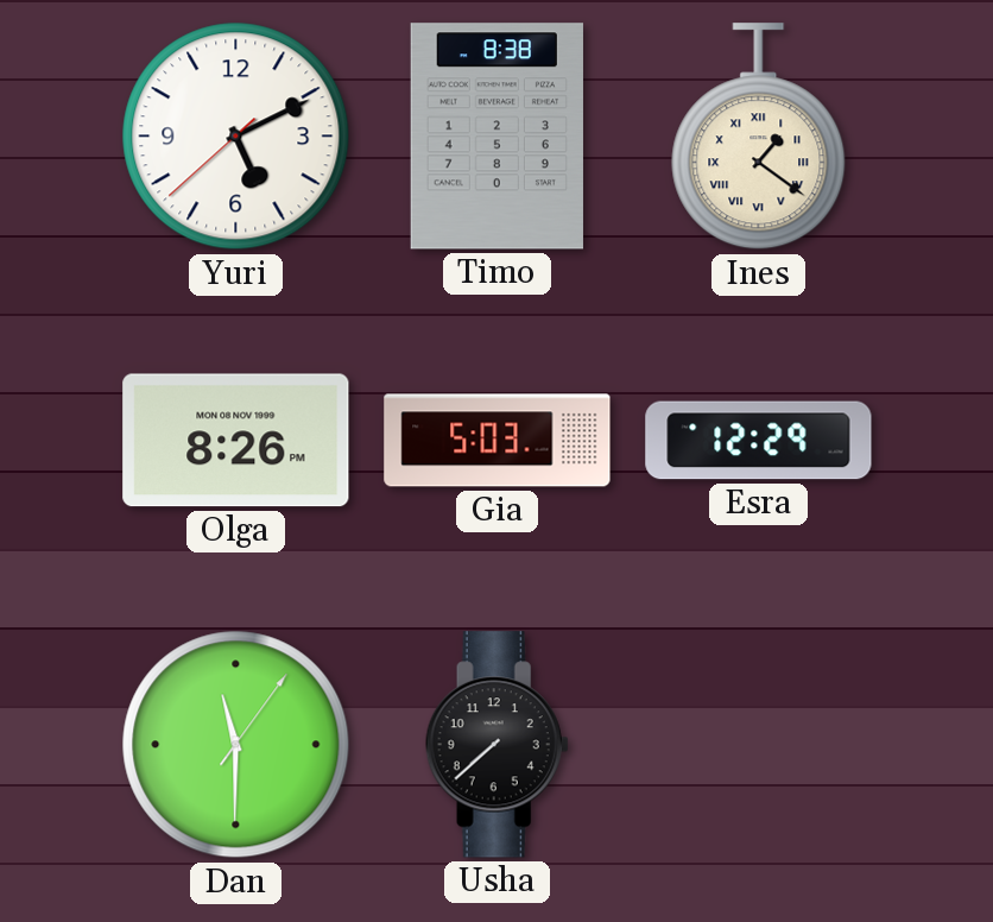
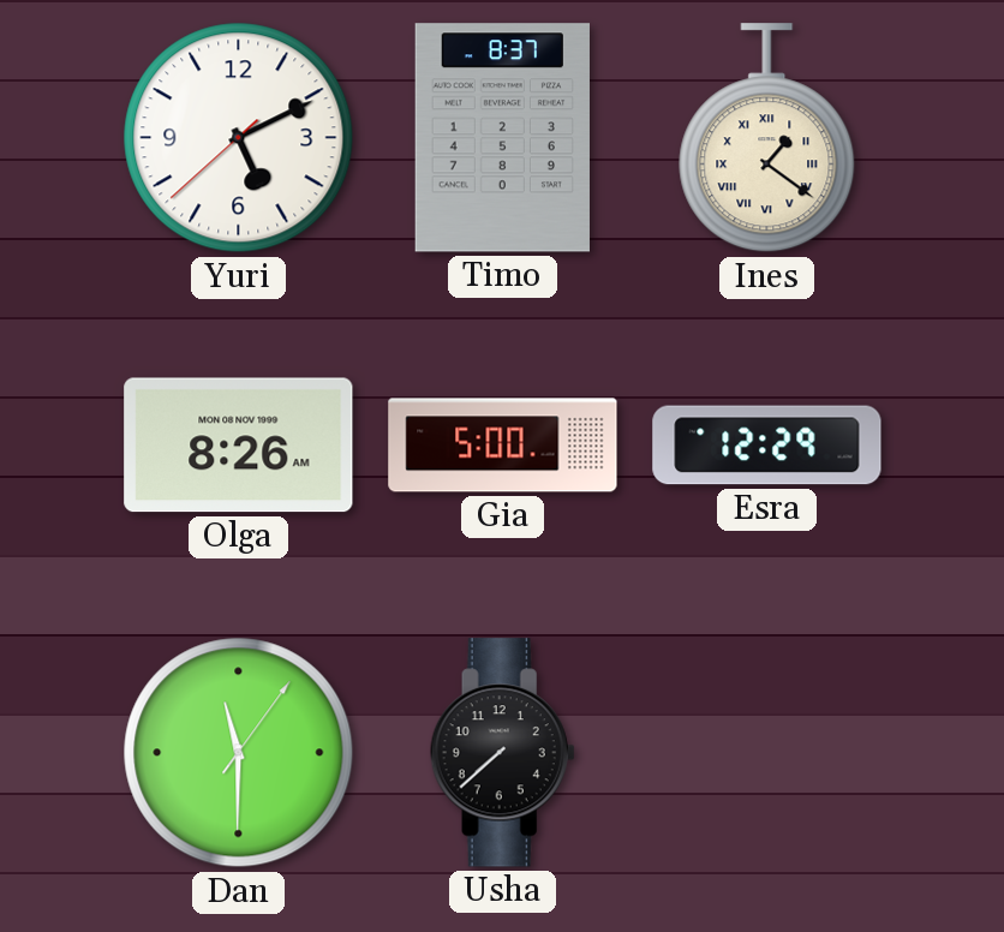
Timo: 8:38 -> 8:37
Olga: 8:26 PM -> 8:26 AM
Gia: 5:03 -> 5:00
